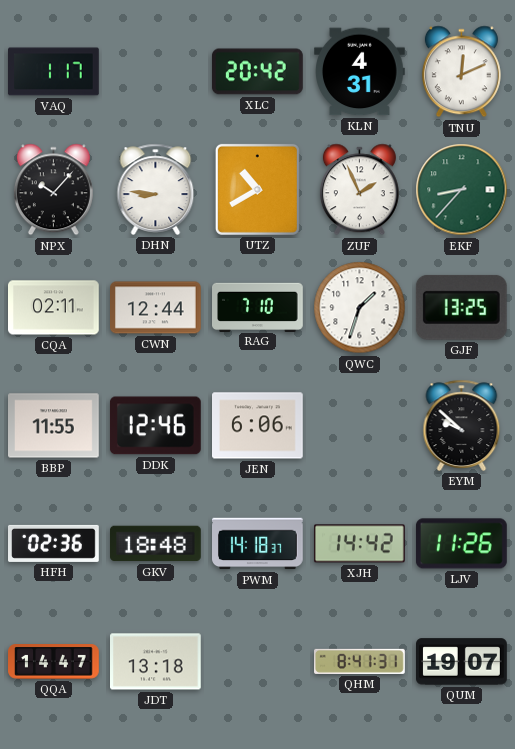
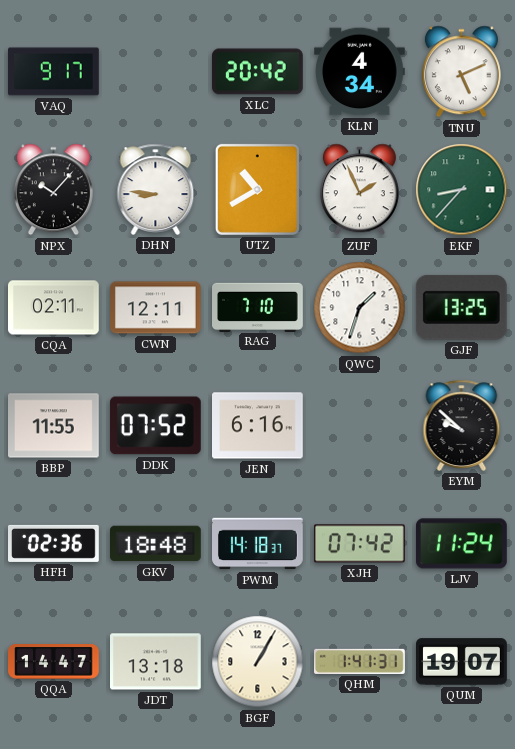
VAQ: 1:17 -> 9:17
KLN: 4:31 -> 4:34
TNU: 12:11 -> 5:11
CWN: 12:44 -> 12:11
DDK: 12:46 -> 07:52
JEN: 6:06 -> 6:16
XJH: 14:42 -> 07:42
LJV: 11:26 -> 11:24
BGF: none -> 1:05
QHM: 8:41 -> 1:41
